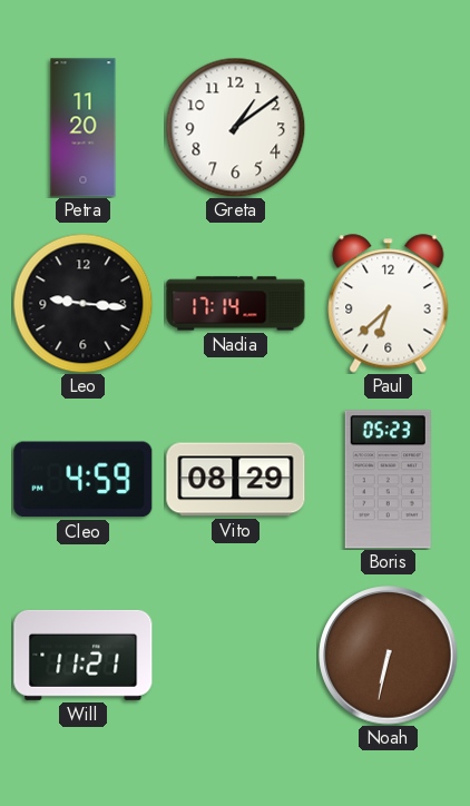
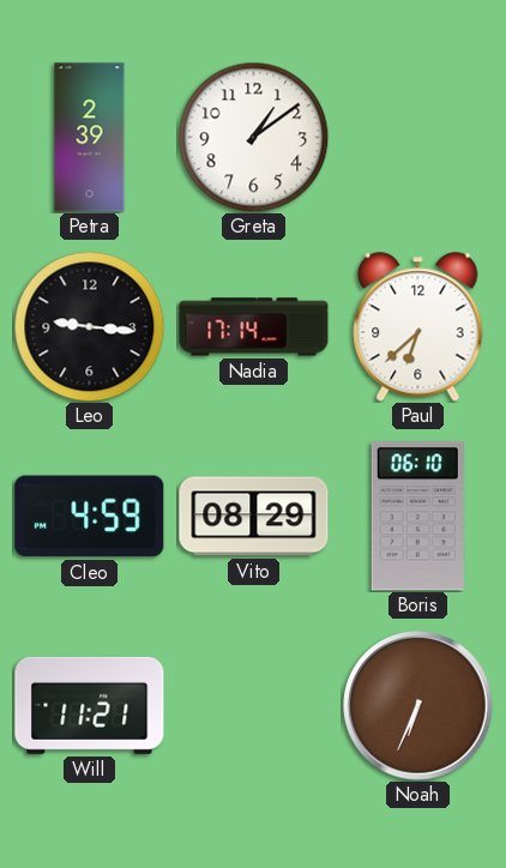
Petra: 11:20 -> 2:39
Boris: 05:23 -> 06:10
Noah: 6:32 -> 6:34
